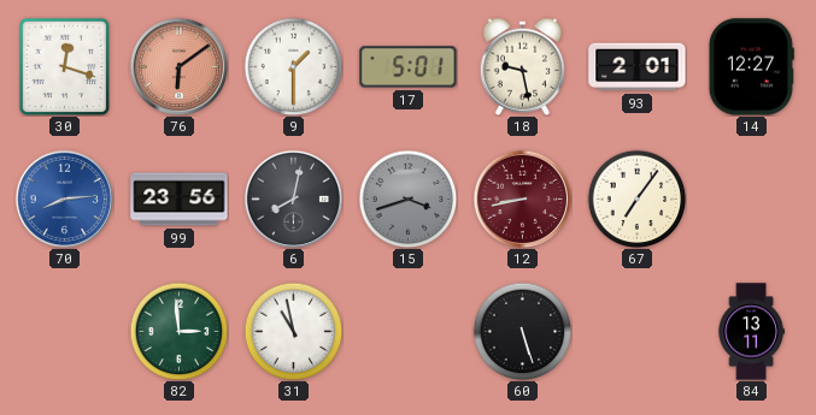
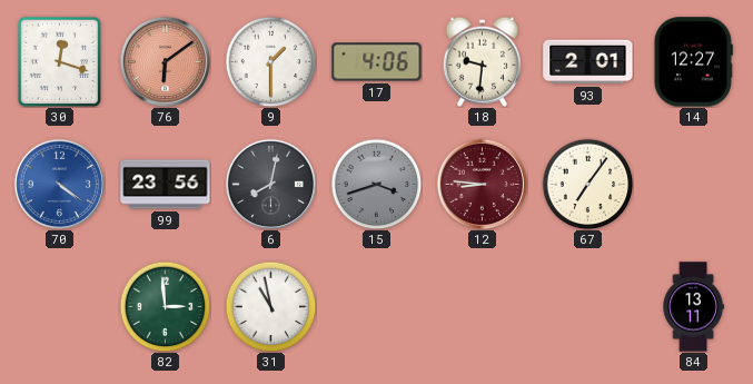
17: 5:01 -> 4:06
18: 9:28 -> 9:31
70: 8:14 -> 4:21
12: 8:43 -> 8:46
60: 5:27 -> none
